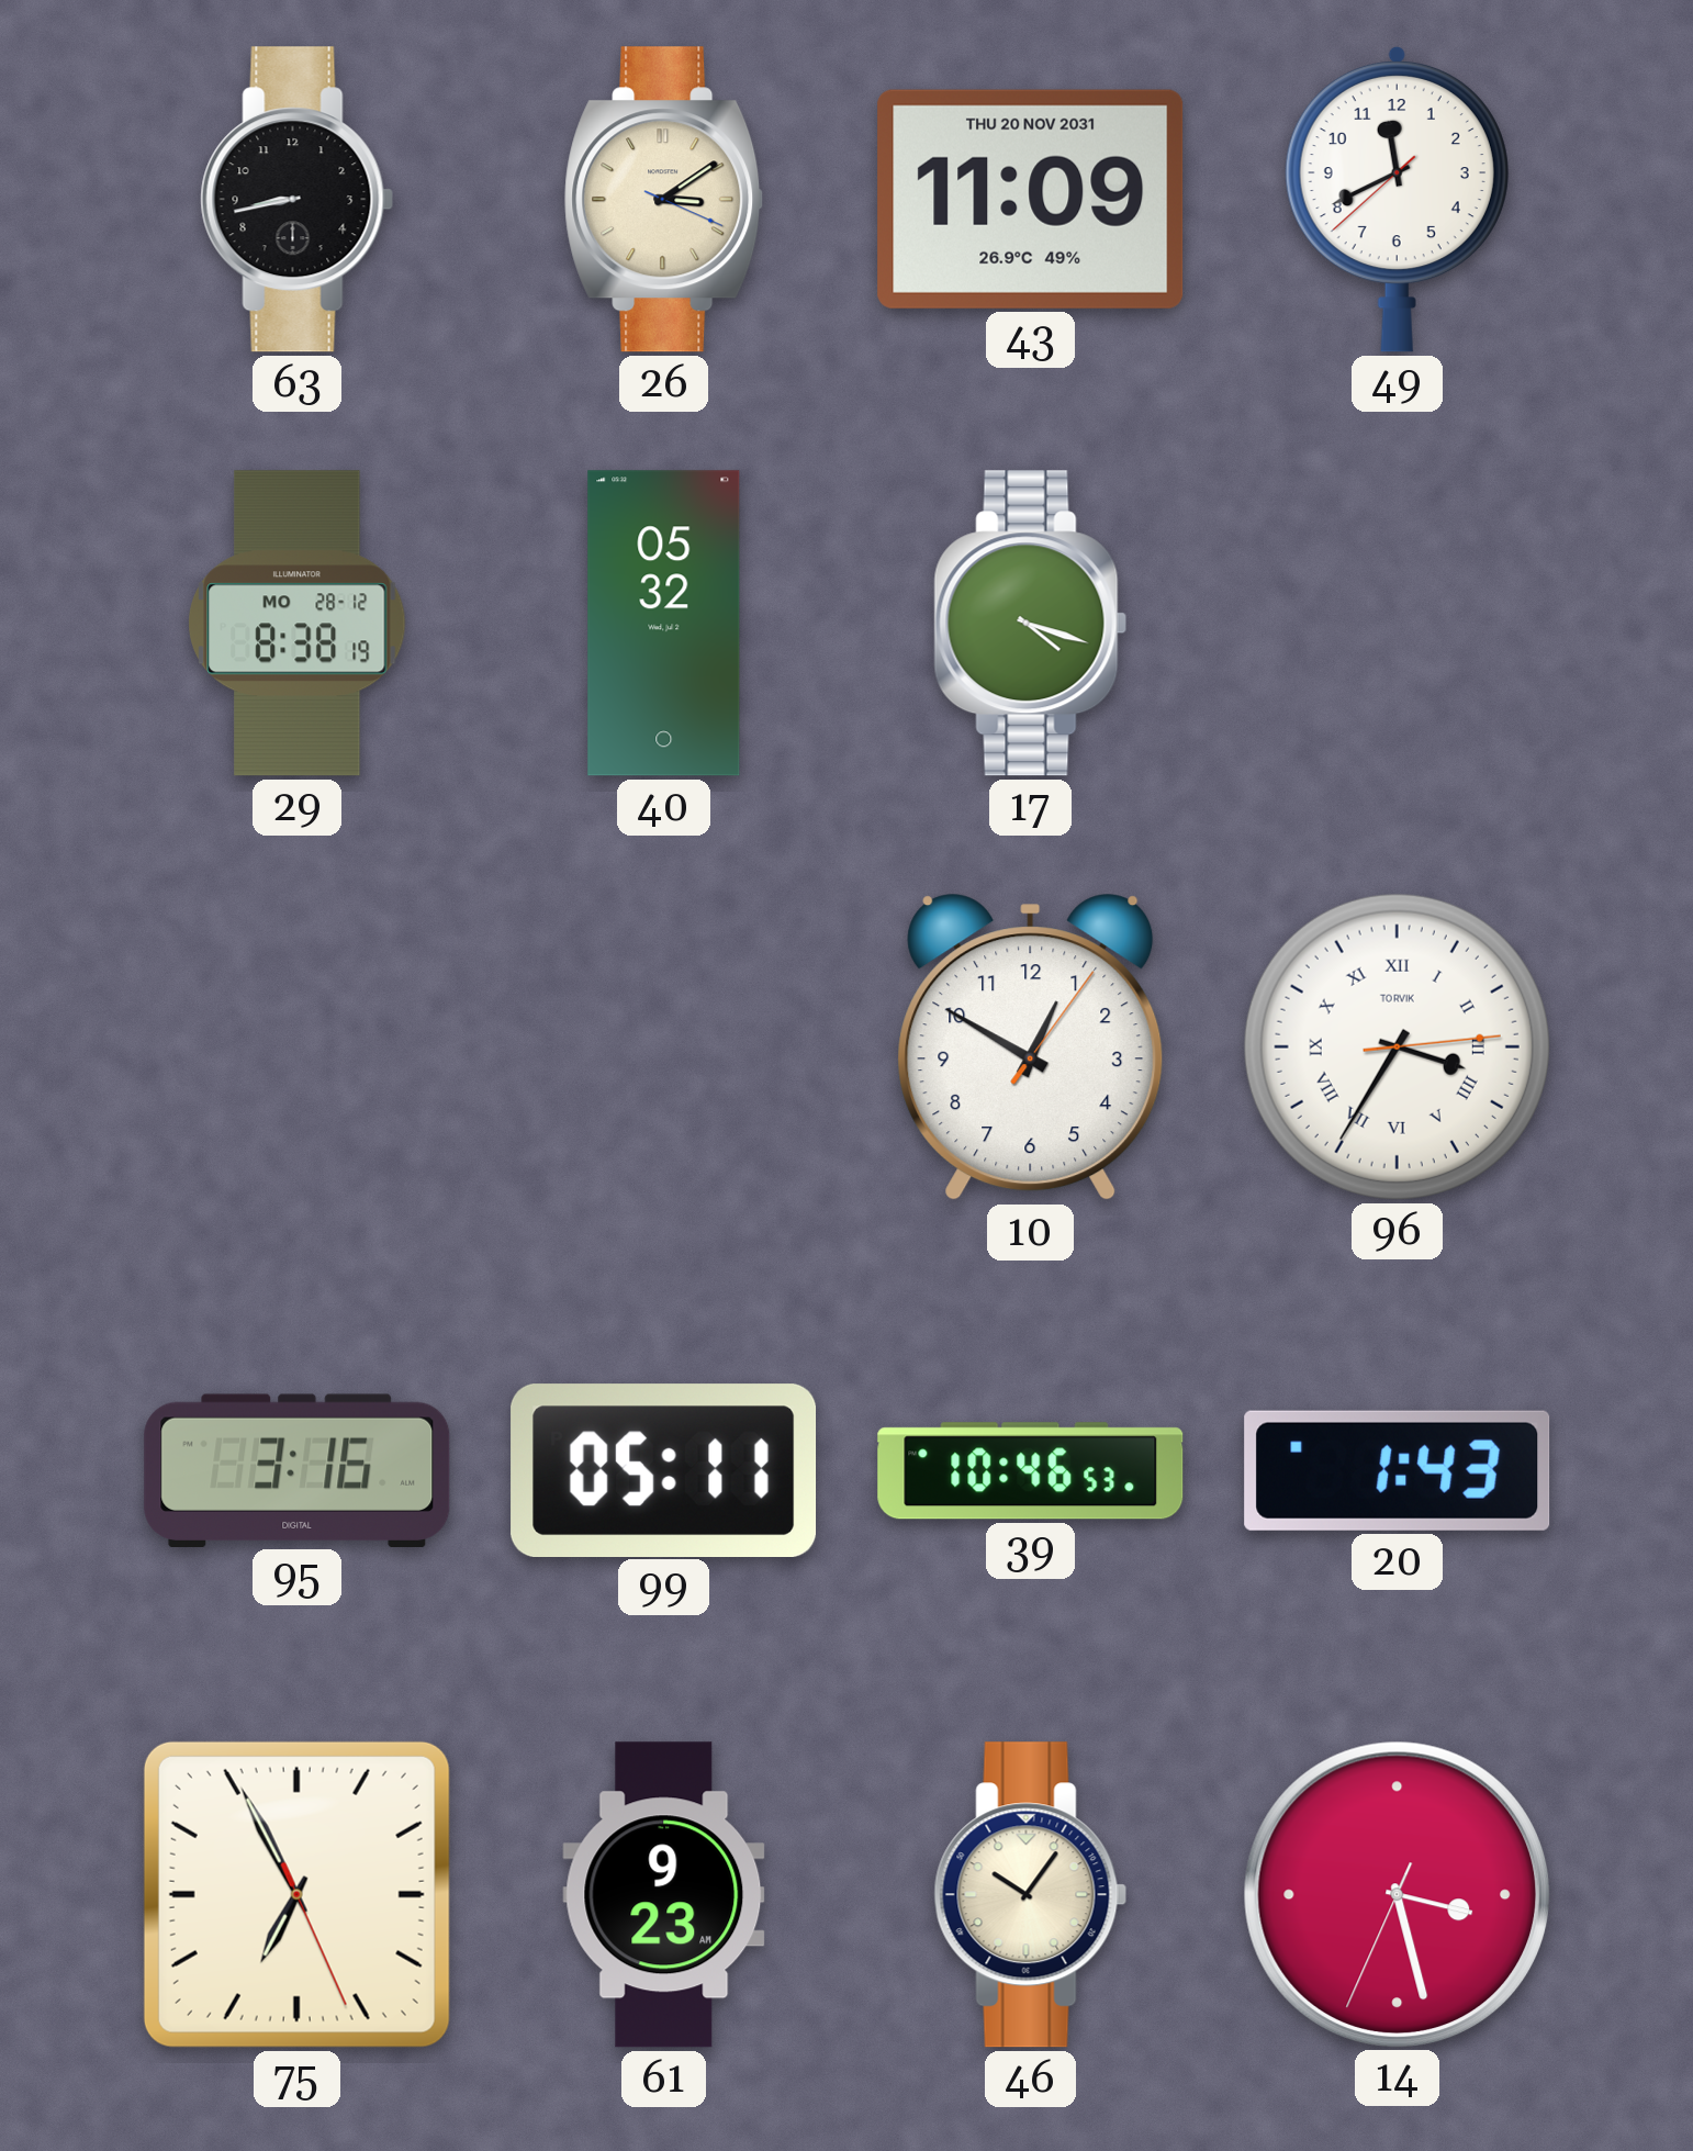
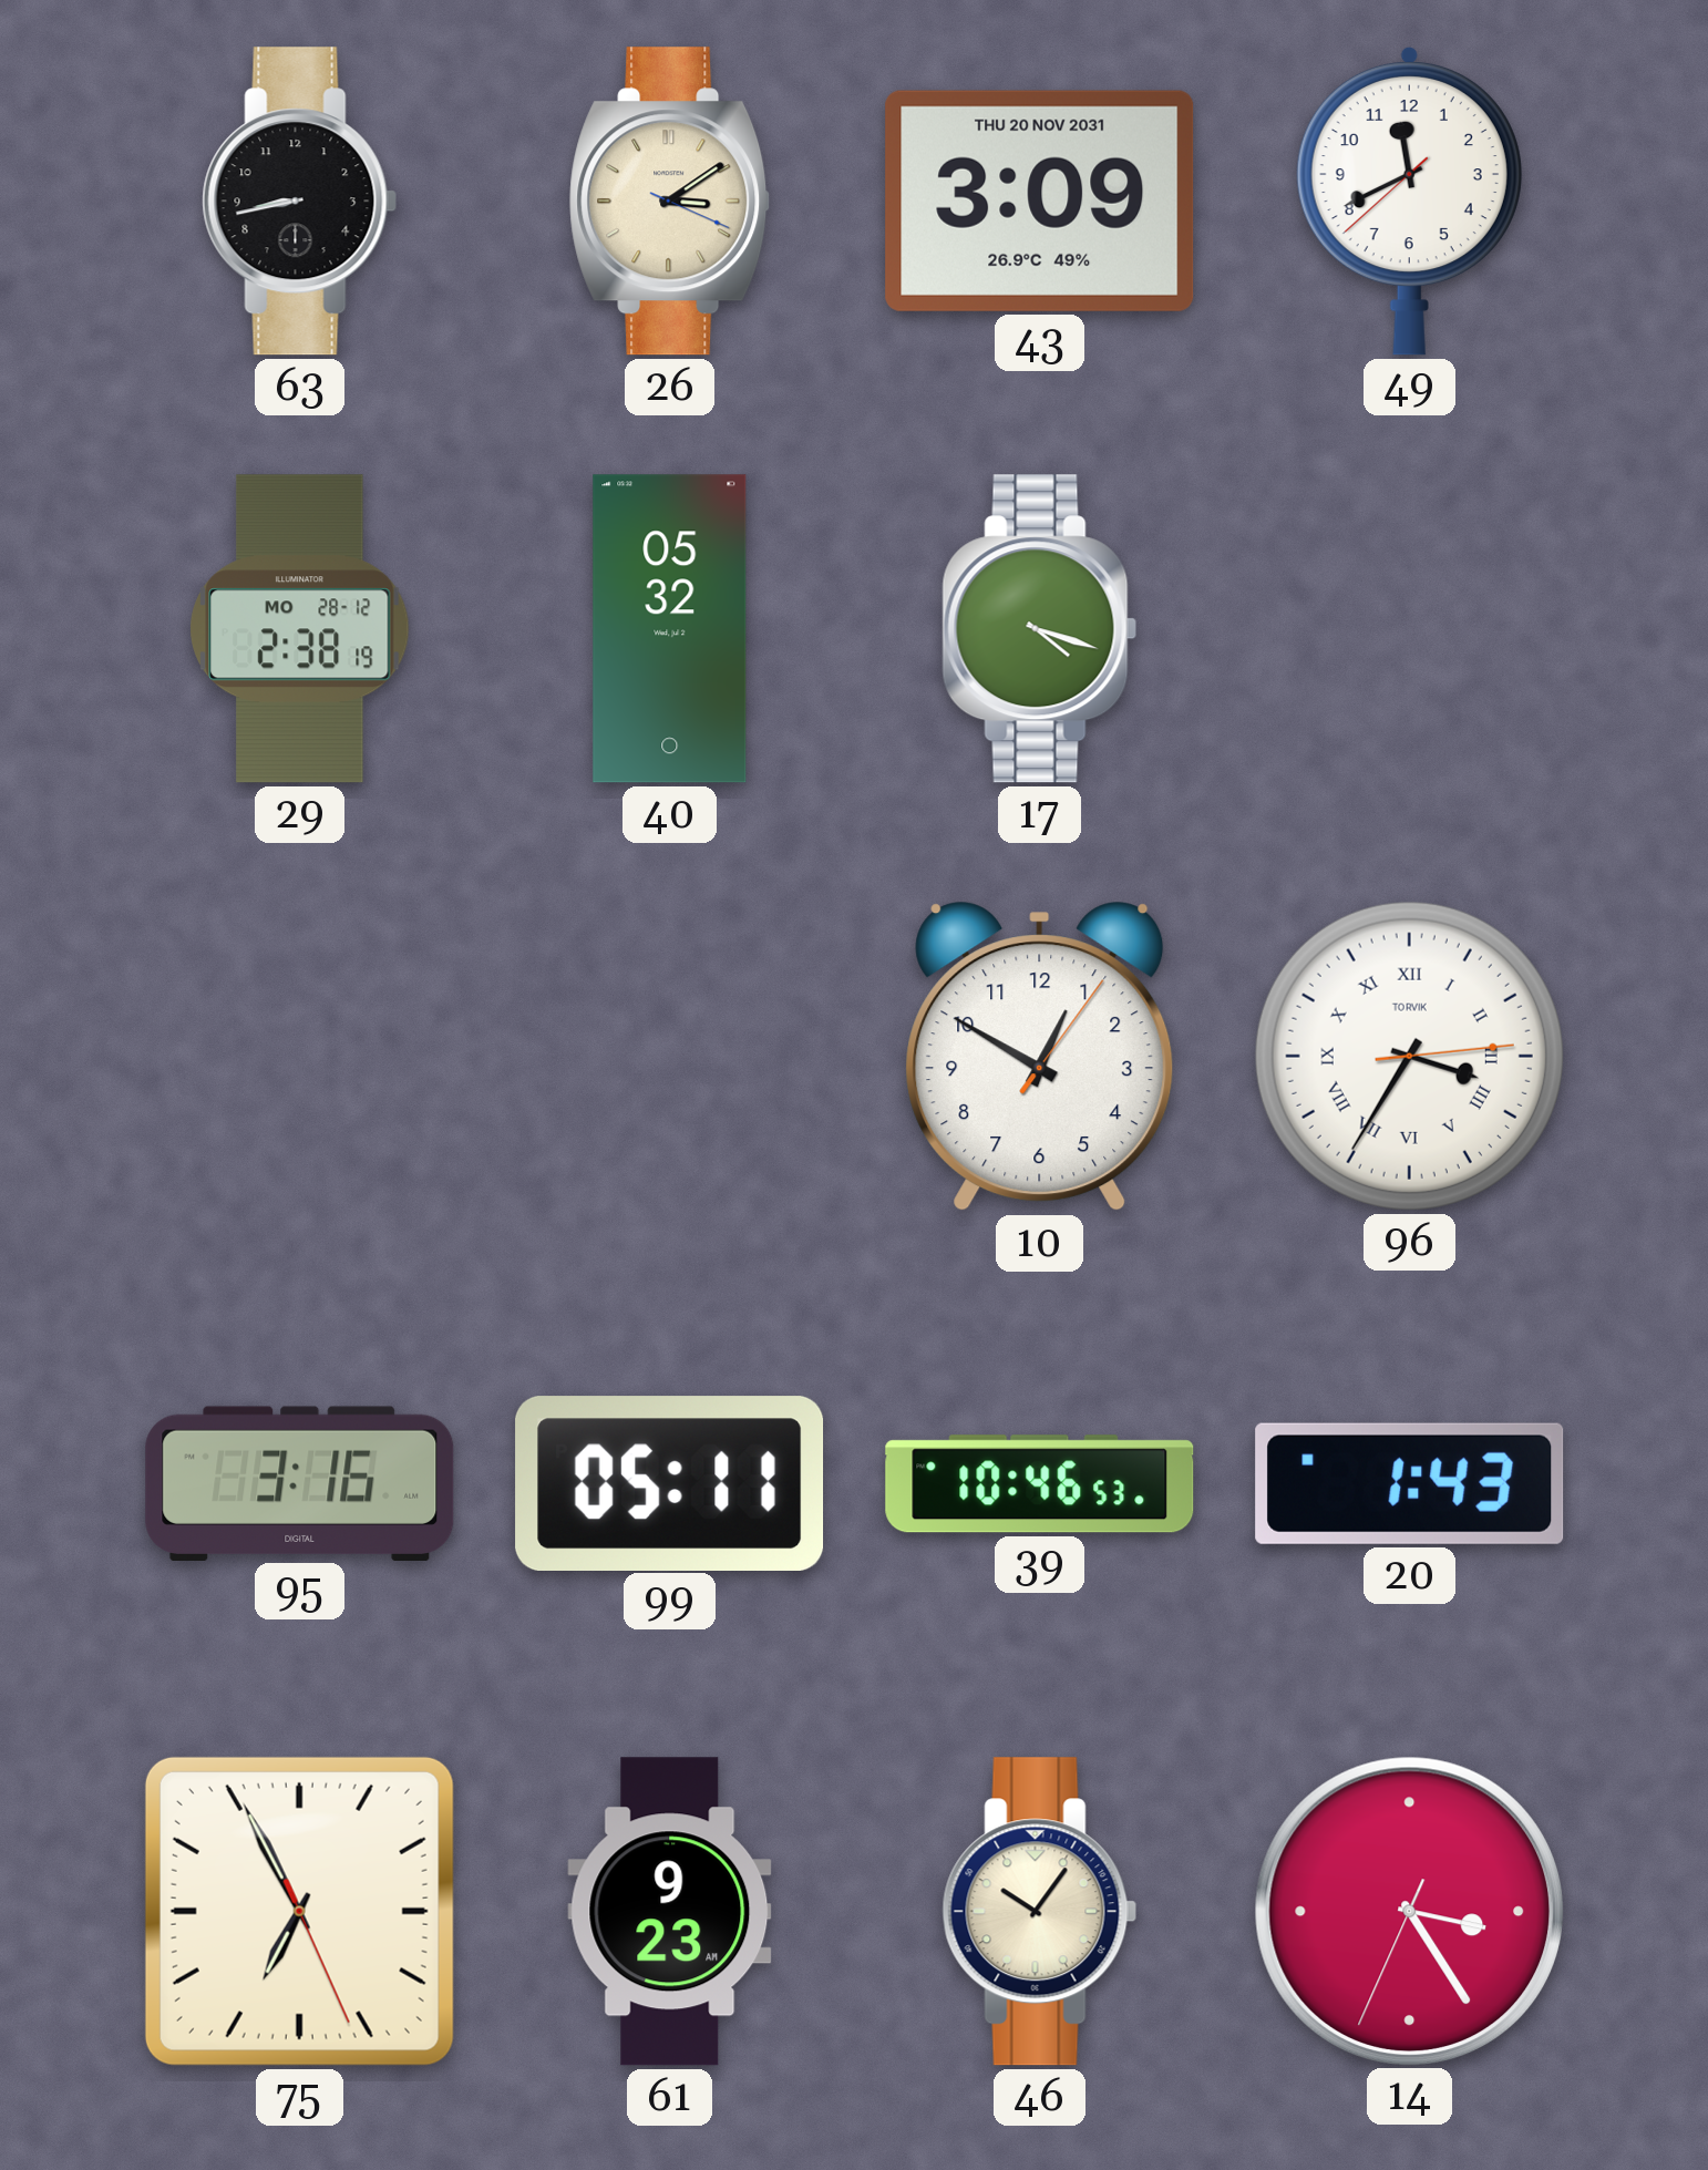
43: 11:09 -> 3:09
29: 8:38 -> 2:38
14: 3:27 -> 3:24
